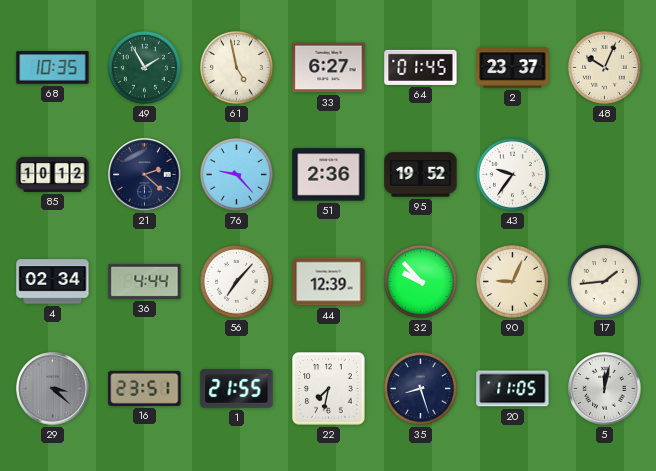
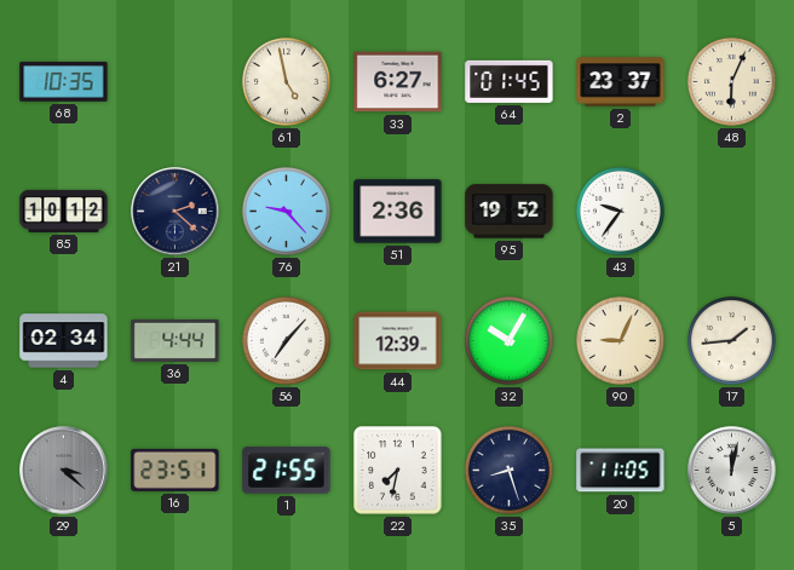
49: 1:55 -> none
48: 10:04 -> 6:04
32: 9:53 -> 10:05
